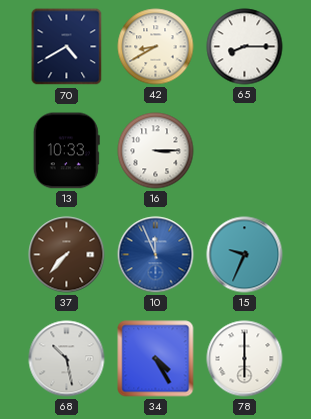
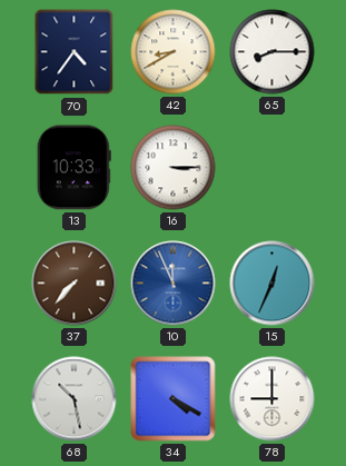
70: 4:40 -> 4:36
15: 9:34 -> 12:34
34: 4:25 -> 4:20
78: 6:00 -> 9:00
